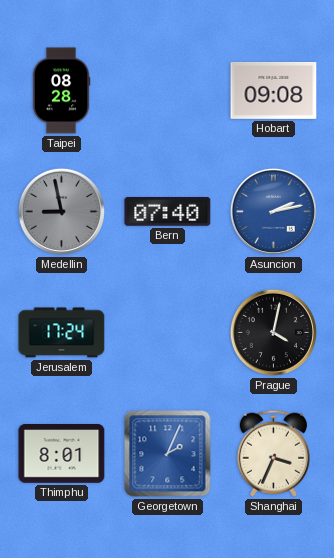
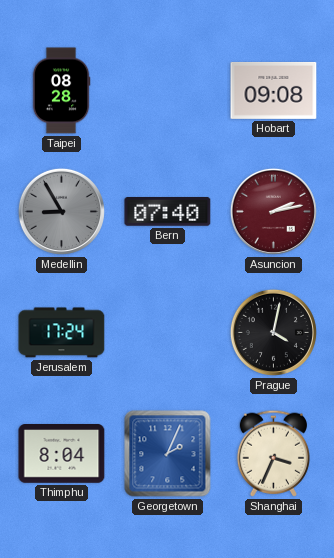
Medellin: 8:58 -> 8:55
Asuncion dial: blue -> burgundy
Thimphu: 8:01 -> 8:04
